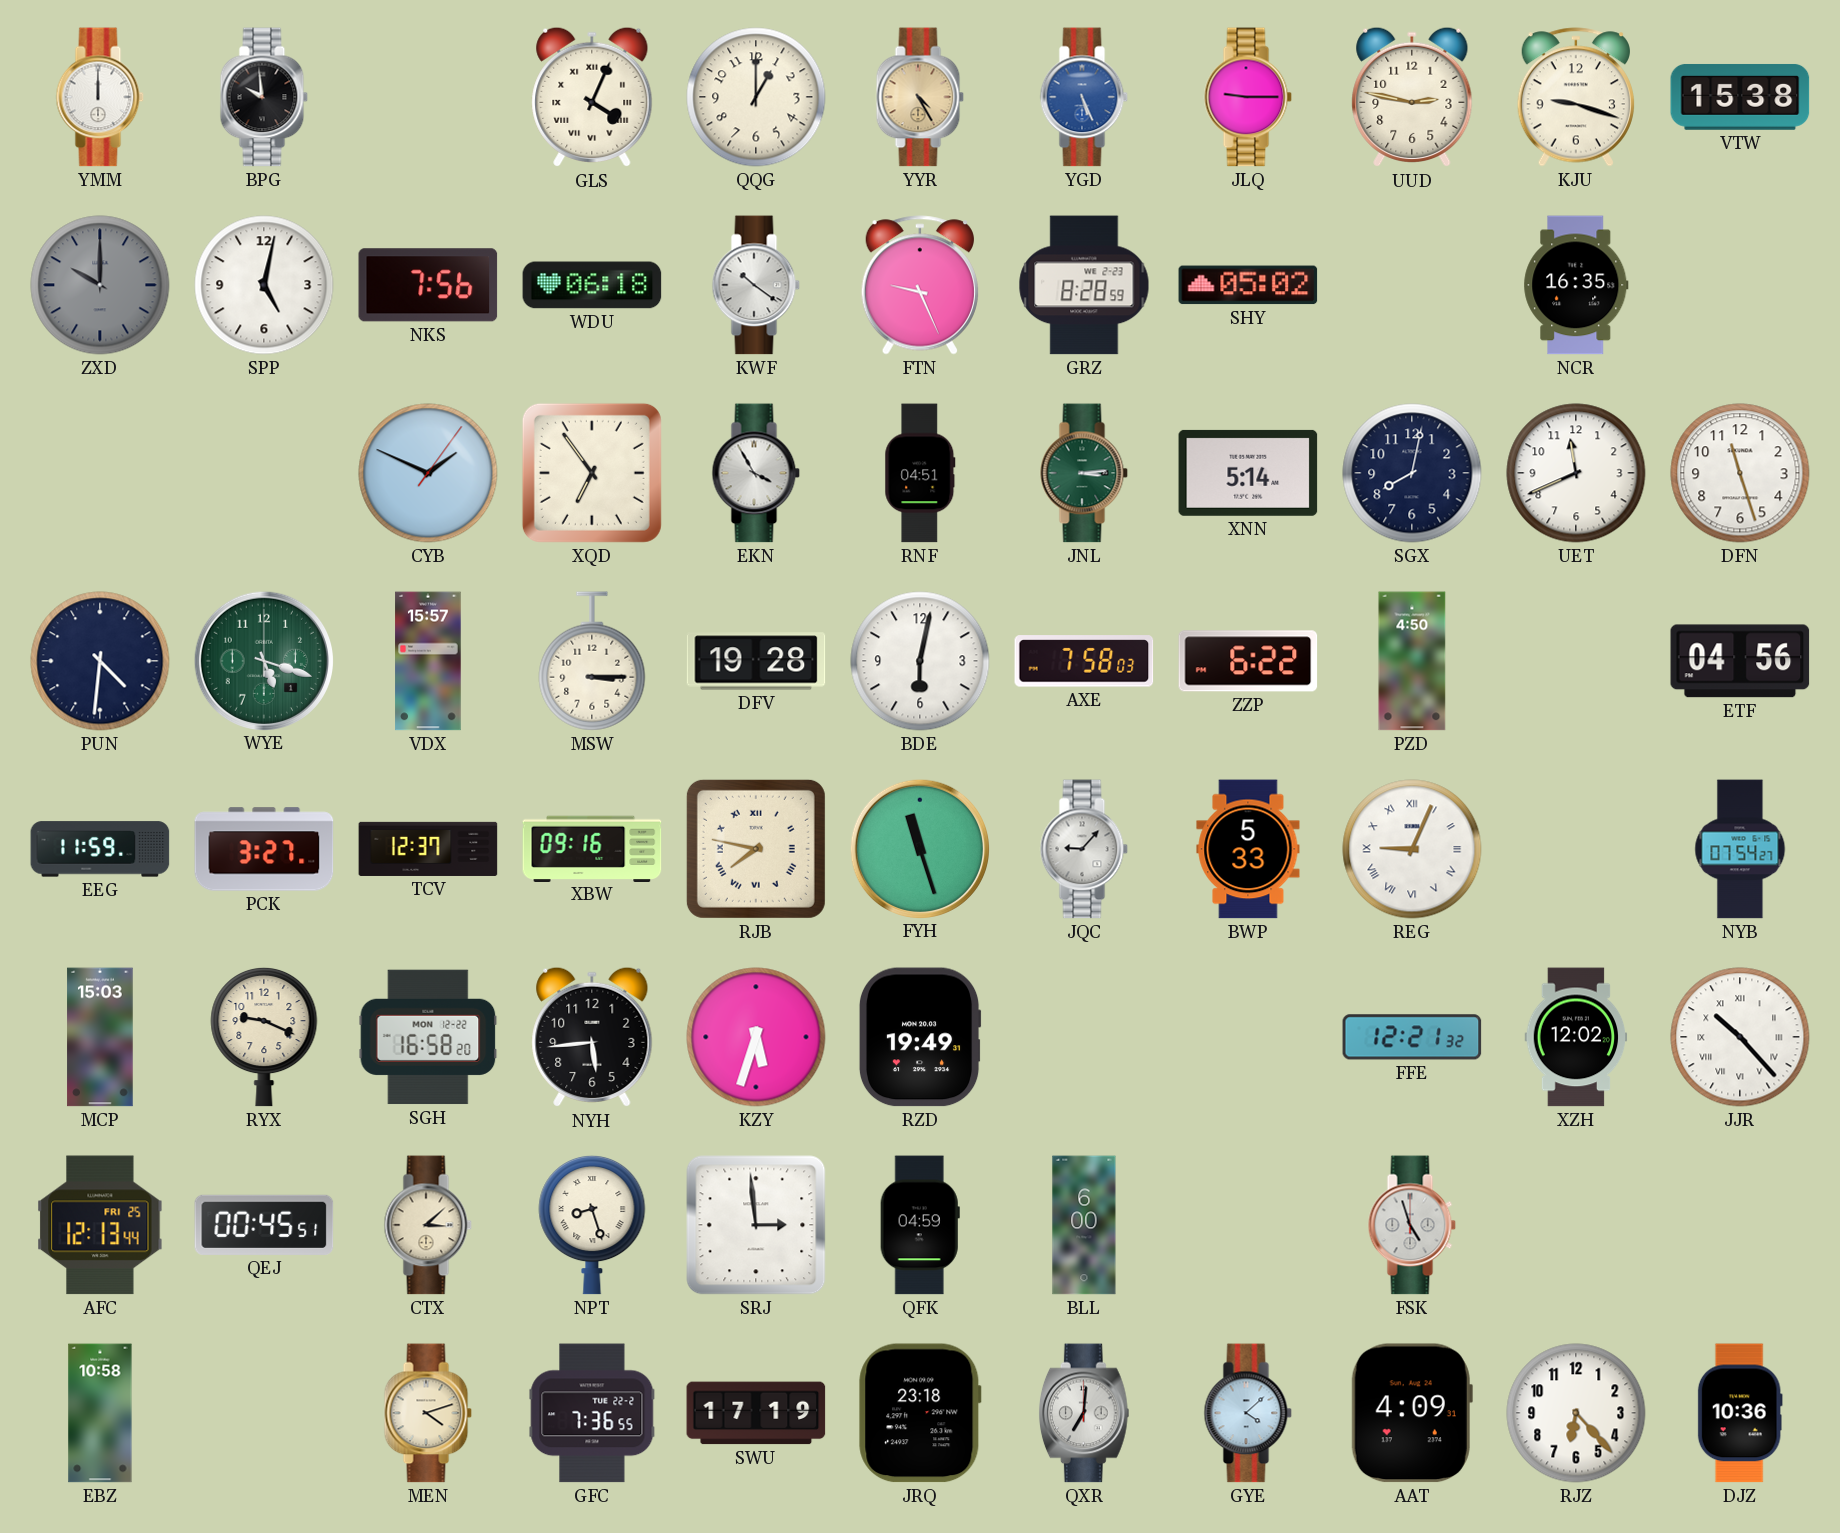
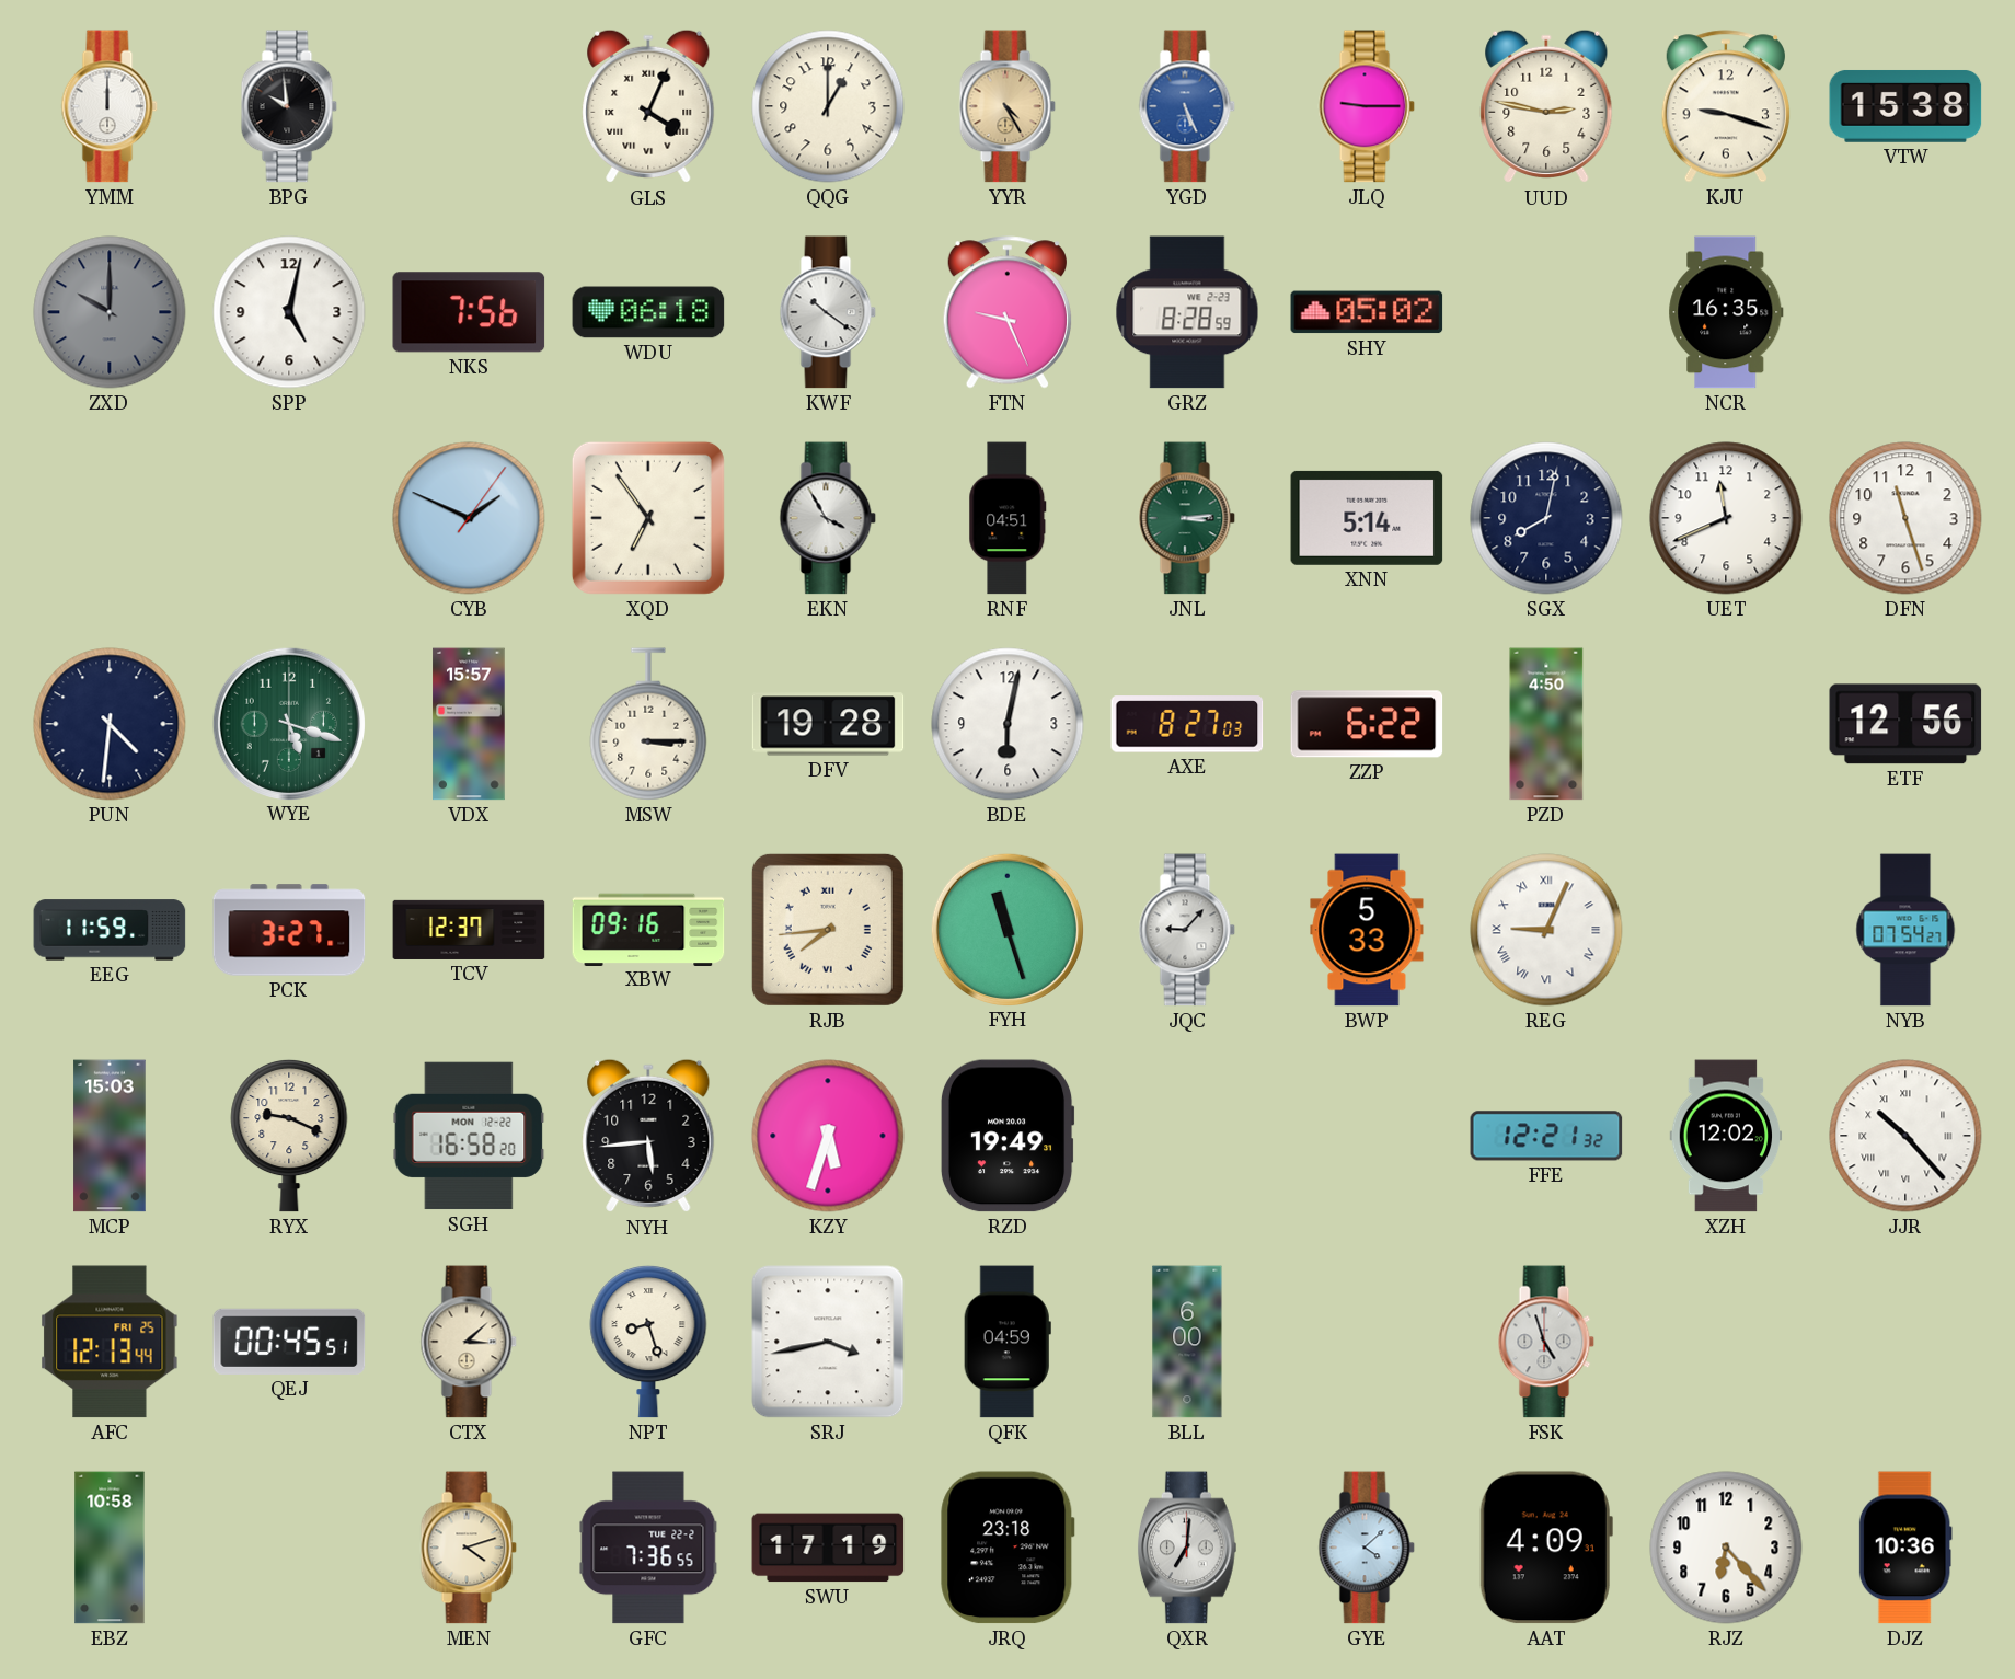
AXE: 7:58 -> 8:27
ETF: 04:56 -> 12:56
RJB: 7:47 -> 7:44
SRJ: 2:59 -> 3:43
